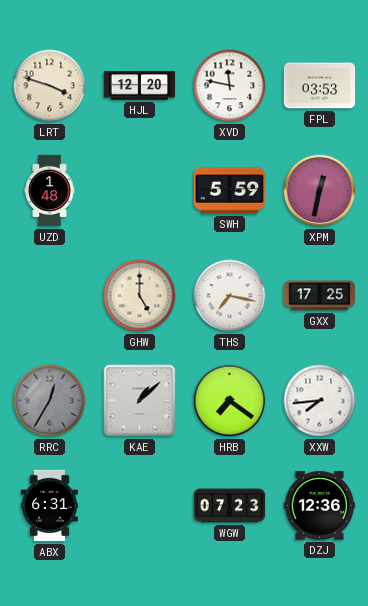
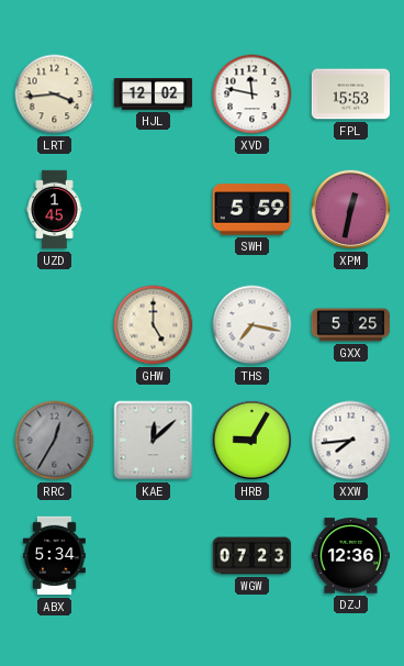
LRT: 3:48 -> 3:44
HJL: 12:20 -> 12:02
FPL: 03:53 -> 15:53
UZD: 1:48 -> 1:45
GXX: 17:25 -> 5:25
KAE: 1:08 -> 12:08
HRB: 7:21 -> 9:05
ABX: 6:31 -> 5:34
